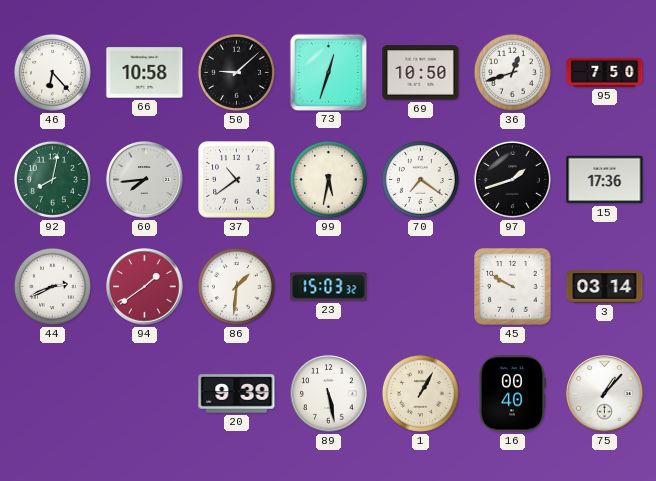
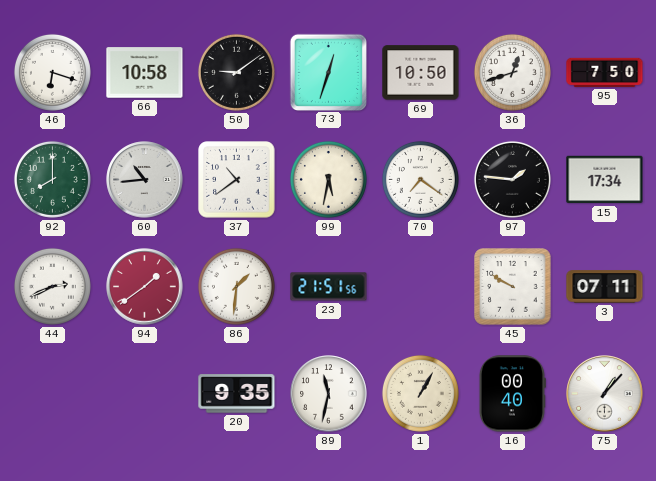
46: 6:23 -> 6:18
50: 9:08 -> 9:09
92: 8:02 -> 8:00
60: 7:44 -> 10:44
97: 1:42 -> 1:46
15: 17:36 -> 17:34
23: 15:03 -> 21:51
3: 03:14 -> 07:11
20: 9:39 -> 9:35
89: 5:28 -> 11:32
